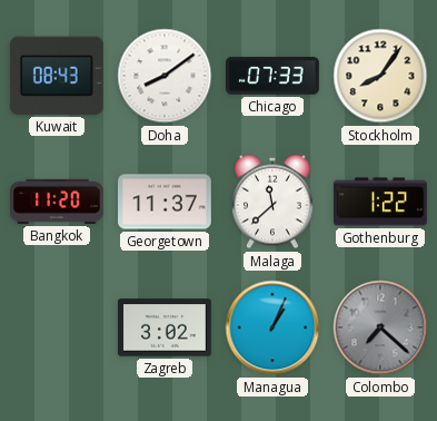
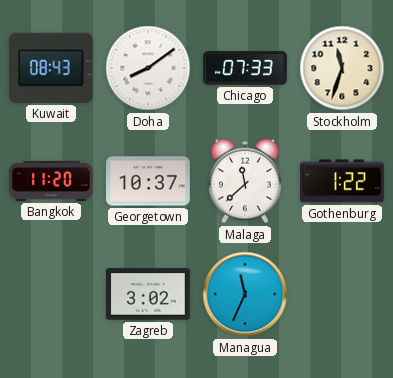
Stockholm: 8:06 -> 11:33
Georgetown: 11:37 -> 10:37
Managua: 1:04 -> 11:34
Colombo: 7:22 -> none
